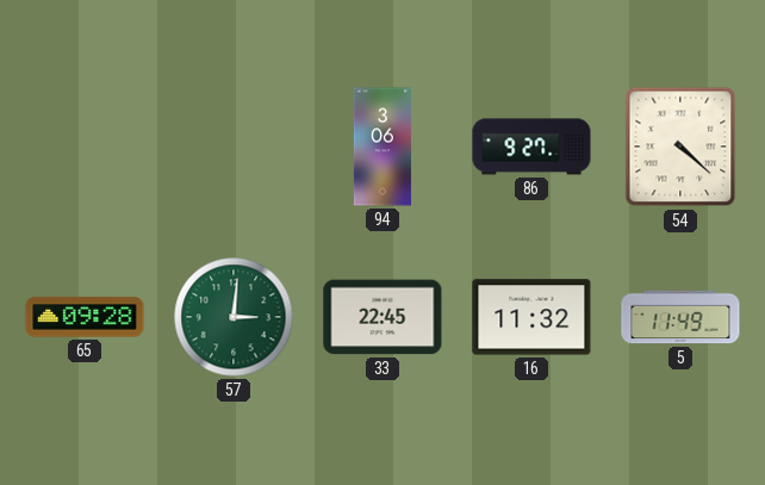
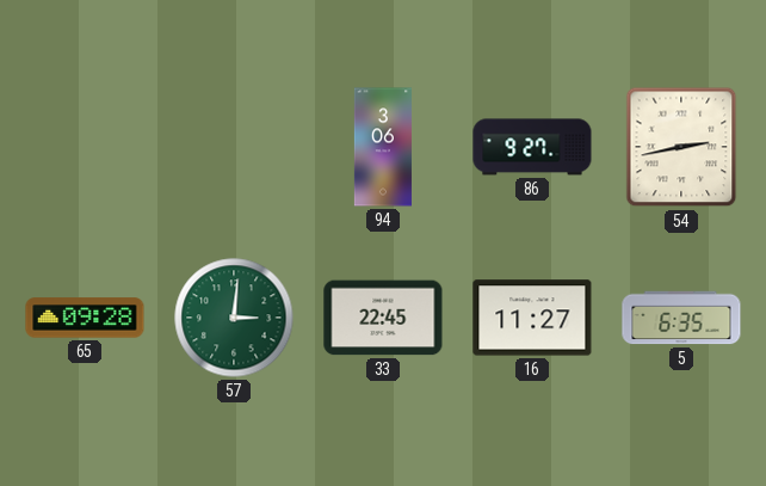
54: 4:22 -> 2:43
16: 11:32 -> 11:27
5: 11:49 -> 6:35
